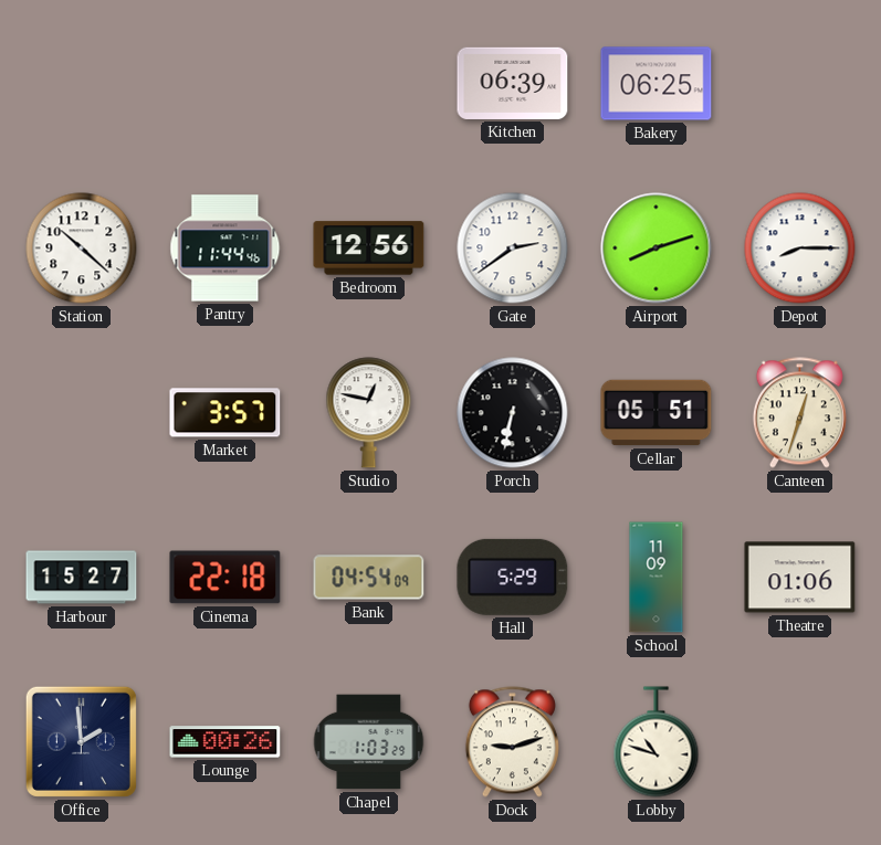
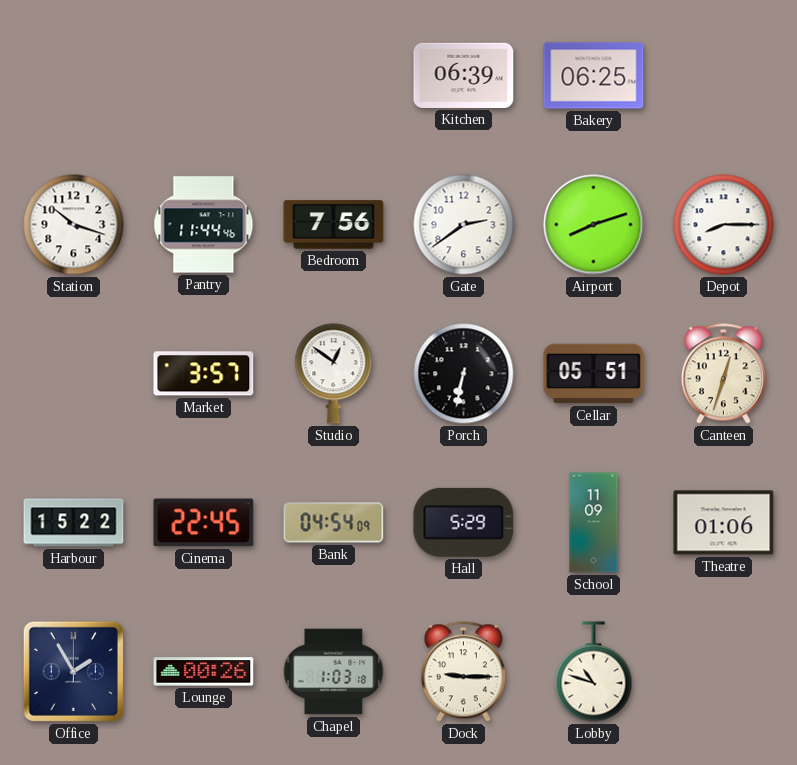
Station: 10:22 -> 10:18
Bedroom: 12:56 -> 7:56
Studio: 12:47 -> 12:51
Harbour: 15:27 -> 15:22
Cinema: 22:18 -> 22:45
Office: 1:59 -> 1:55
Chapel: 1:03:29 -> 1:03:18
Dock: 9:12 -> 9:15
